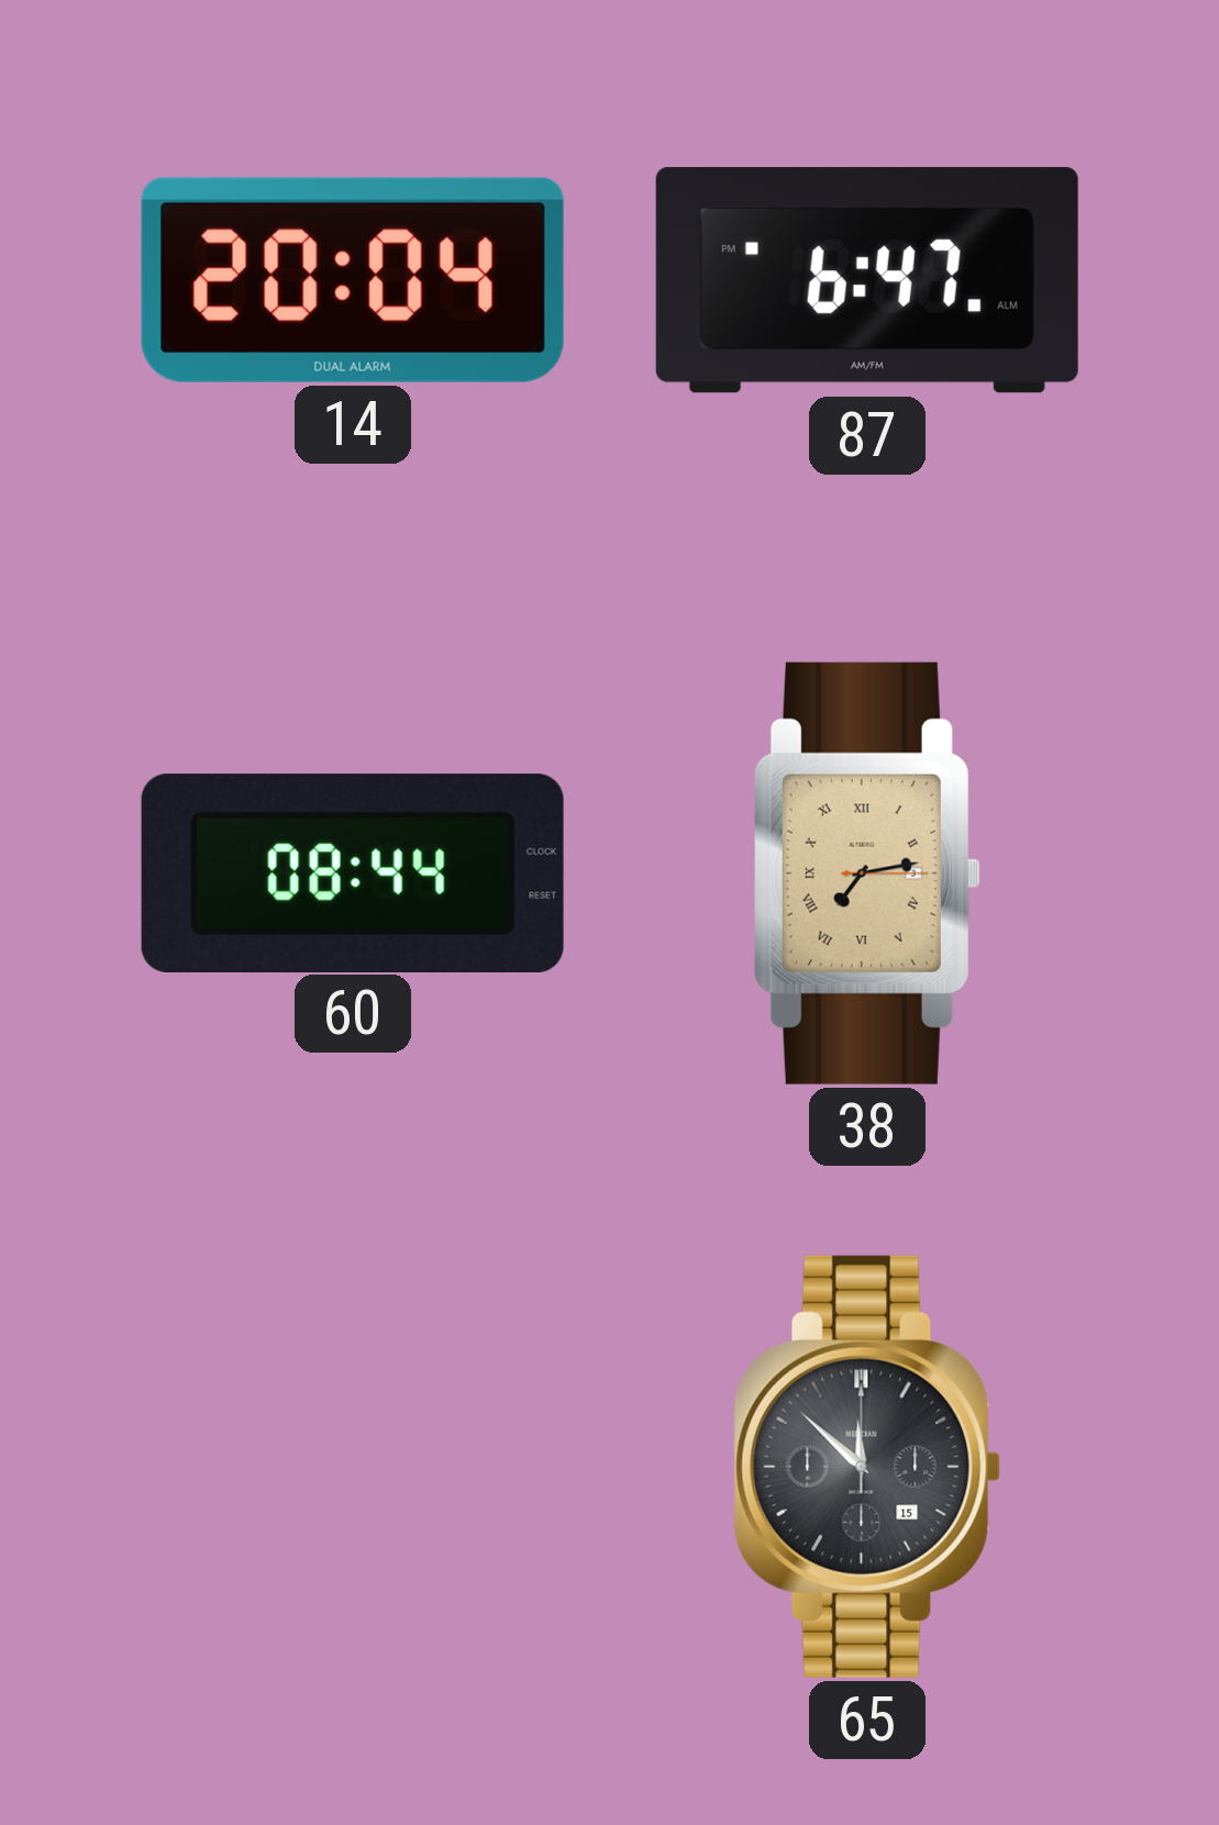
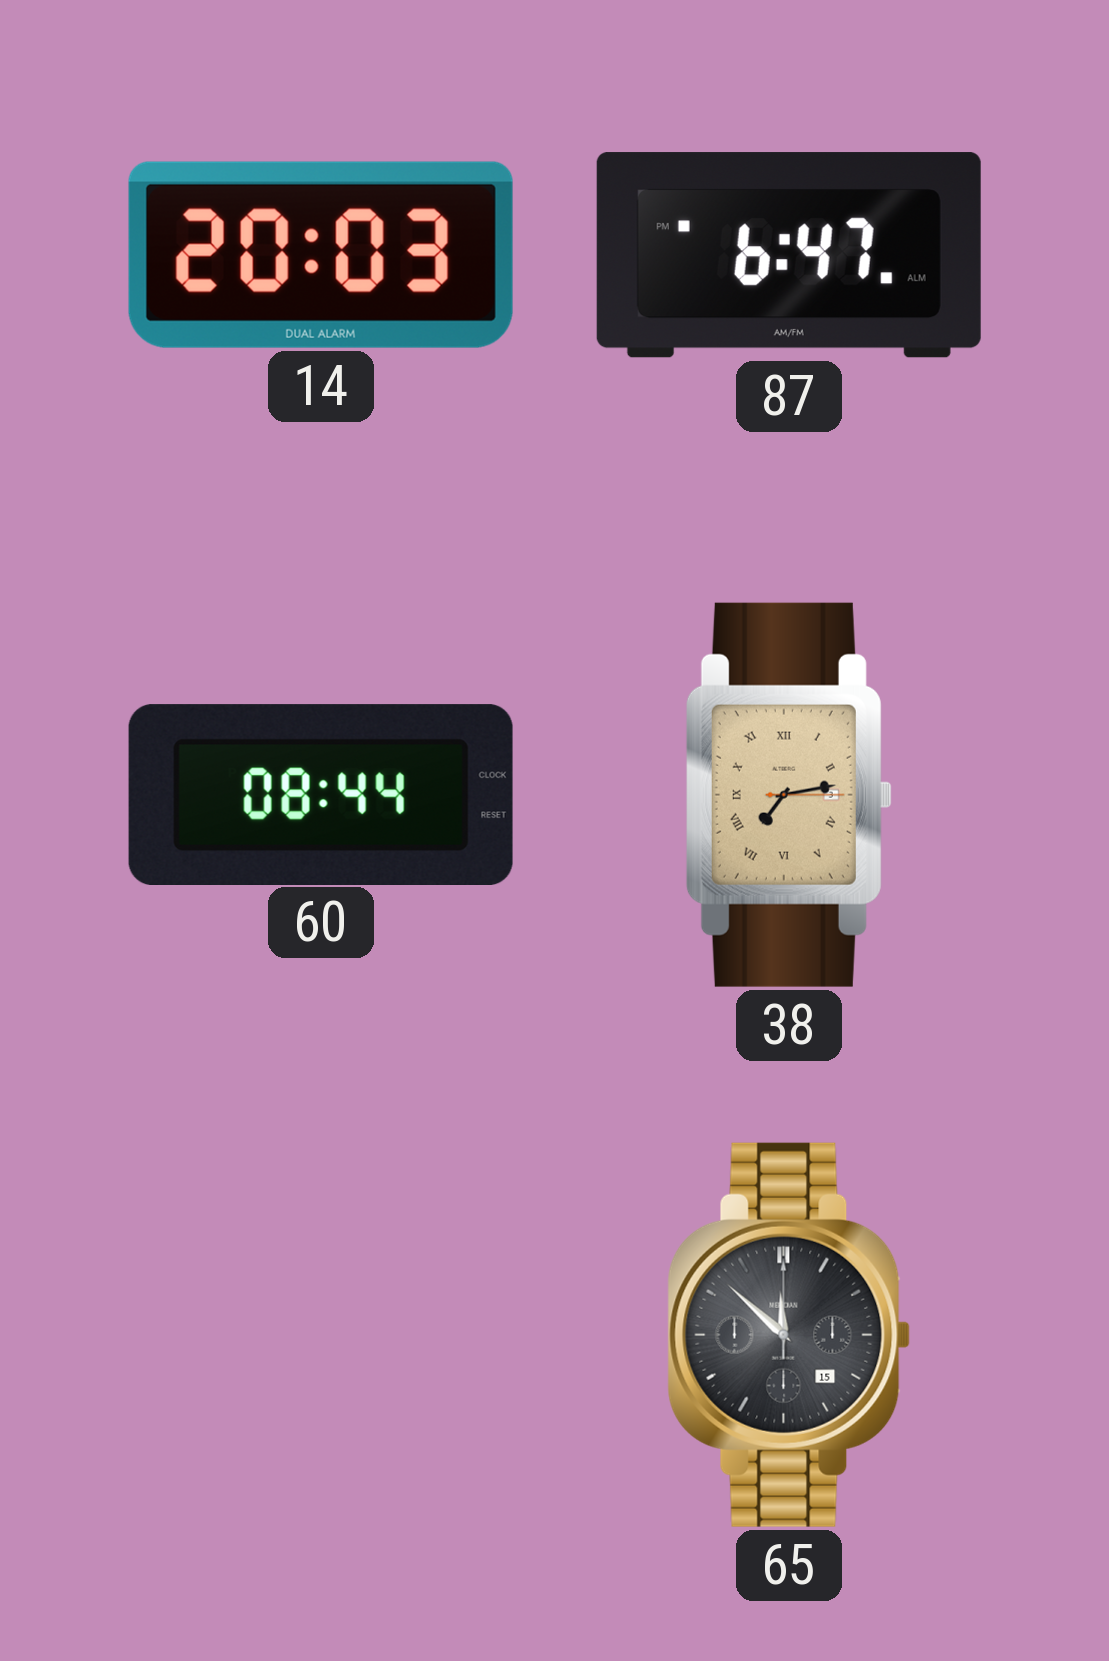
14: 20:04 -> 20:03
